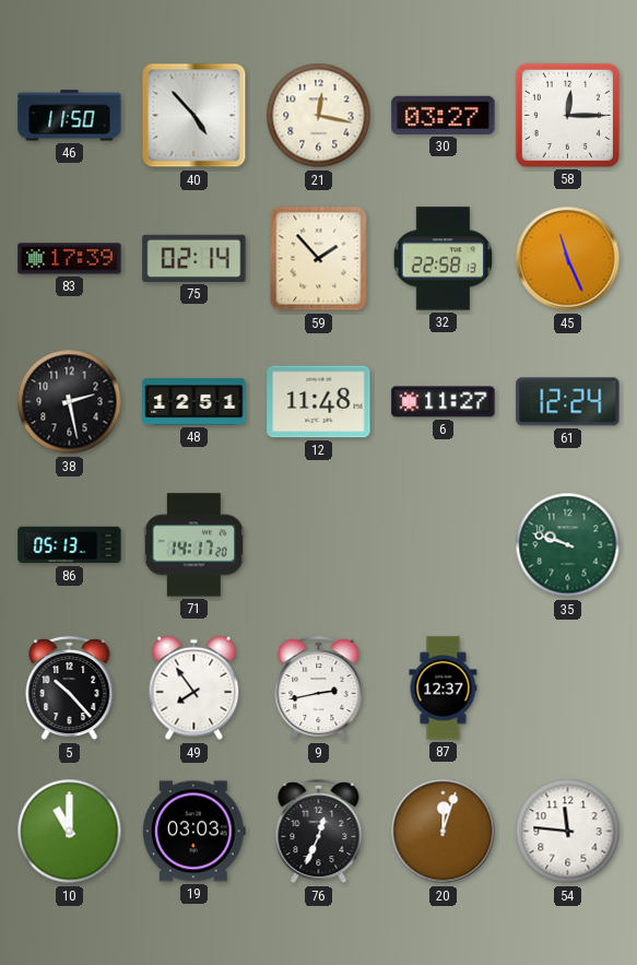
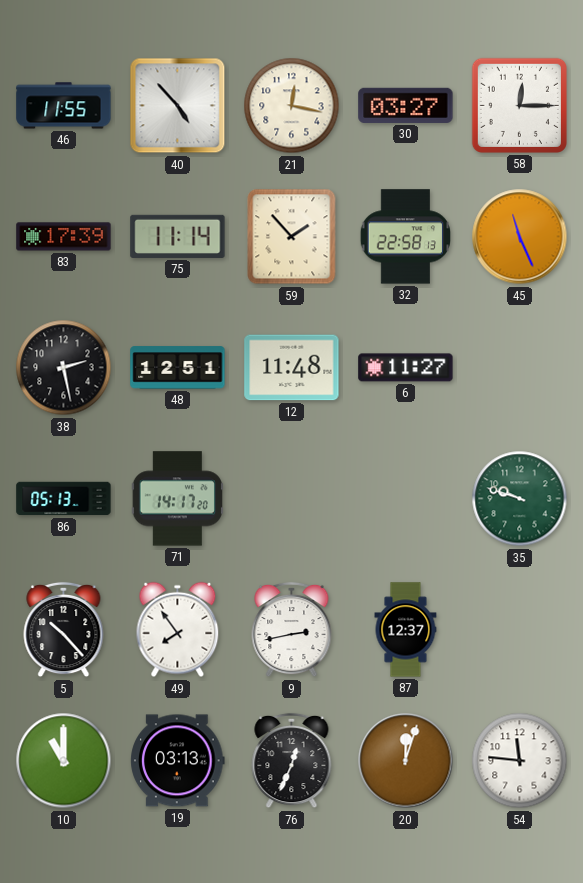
46: 11:50 -> 11:55
75: 02:14 -> 11:14
61: 12:24 -> none
19: 03:03 -> 03:13
